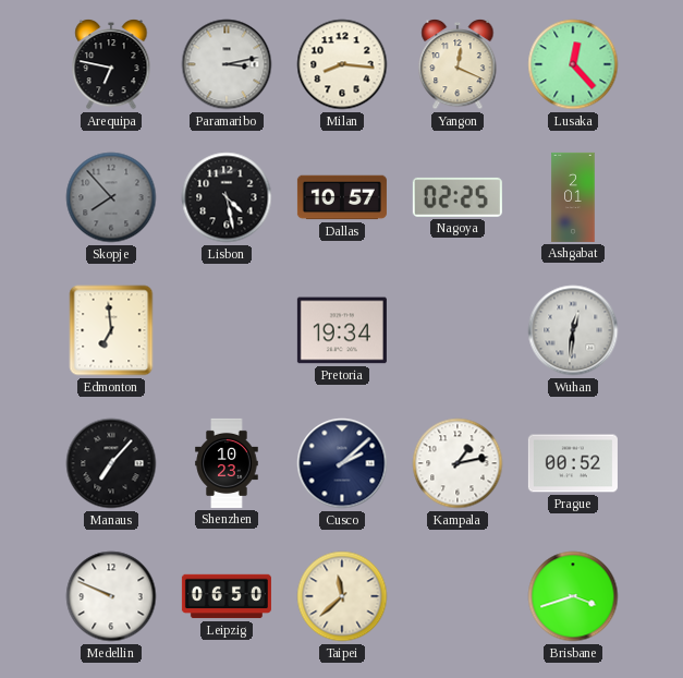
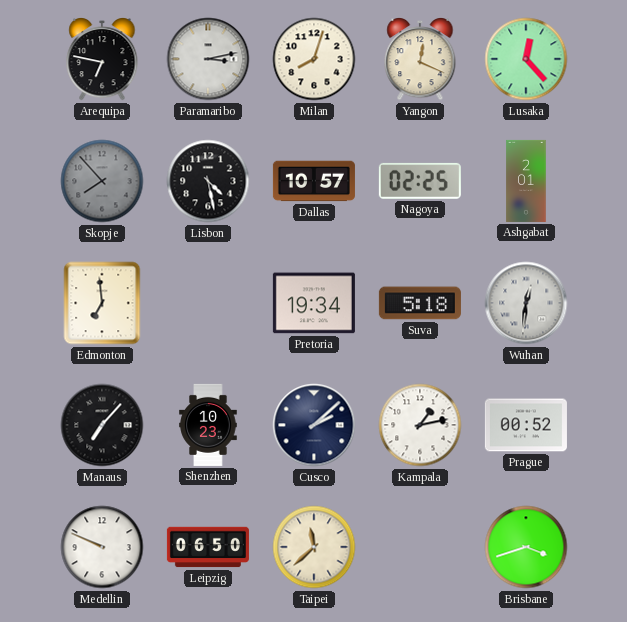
Milan: 8:16 -> 8:03
Suva: none -> 5:18
